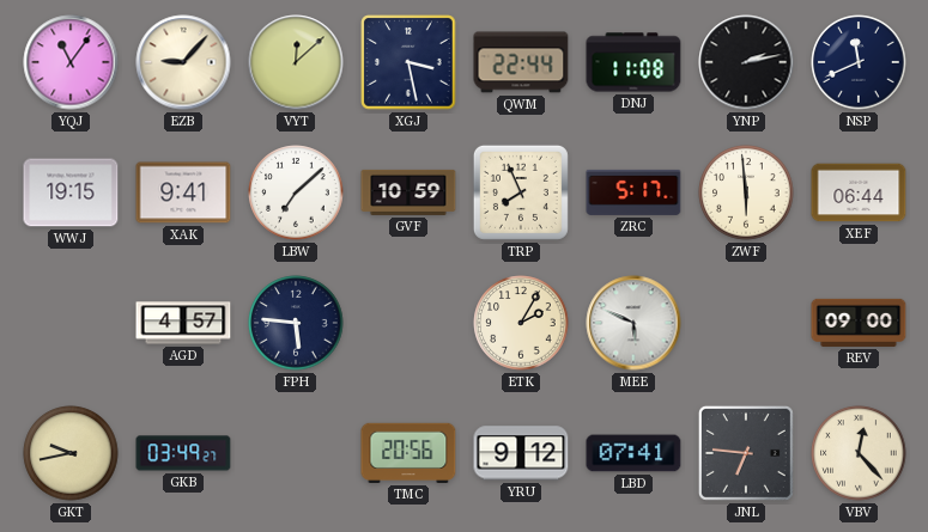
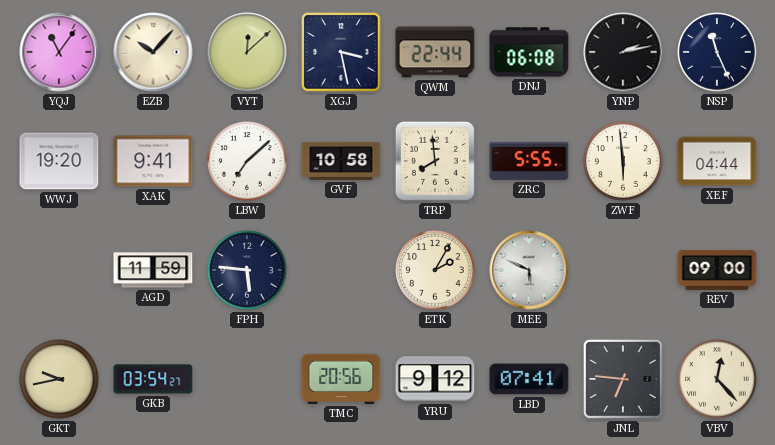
EZB: 9:07 -> 10:07
DNJ: 11:08 -> 06:08
NSP: 11:41 -> 11:26
WWJ: 19:15 -> 19:20
GVF: 10:59 -> 10:58
TRP: 7:56 -> 7:59
ZRC: 5:17 -> 5:55
XEF: 06:44 -> 04:44
AGD: 4:57 -> 11:59
GKB: 03:49 -> 03:54
